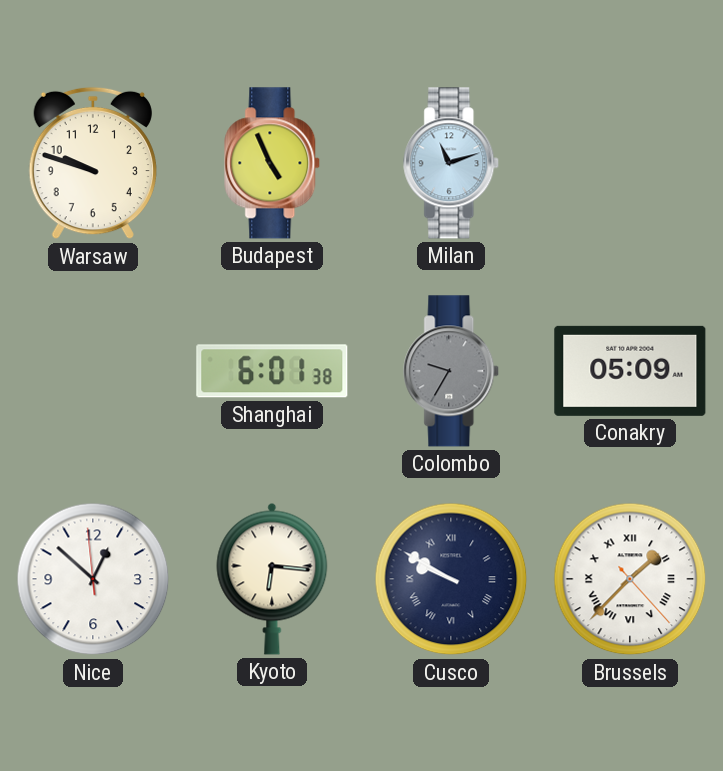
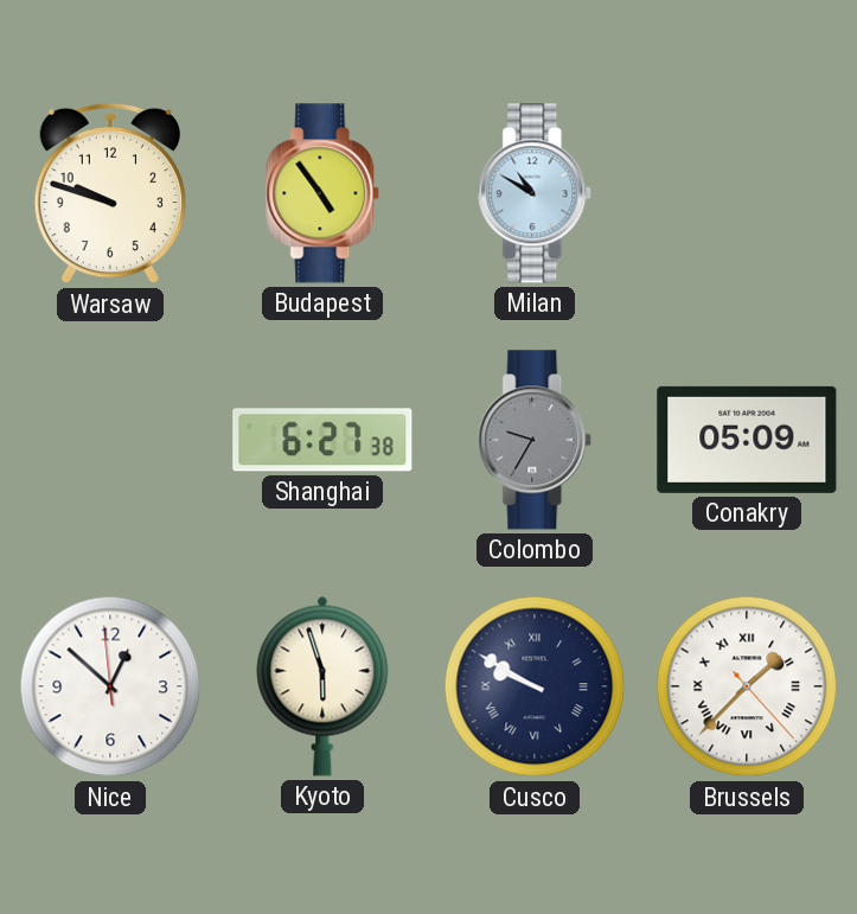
Budapest: 4:56 -> 4:54
Milan: 11:12 -> 10:50
Shanghai: 6:01 -> 6:27
Kyoto: 6:16 -> 5:57
